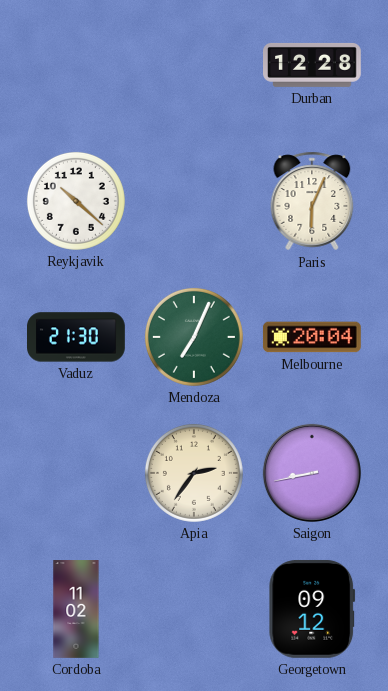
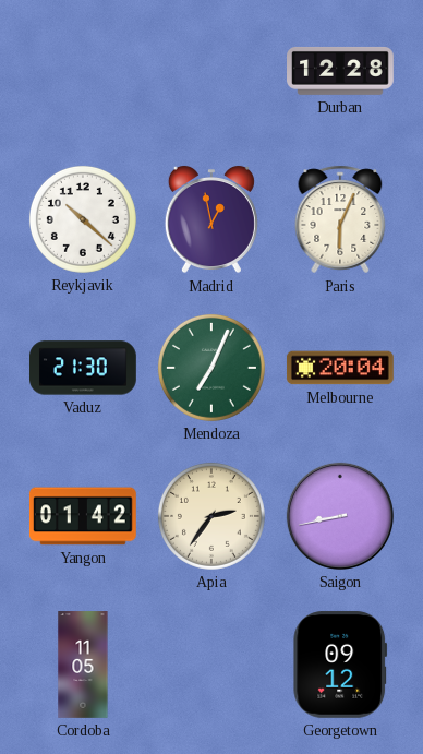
Madrid: none -> 12:58
Yangon: none -> 01:42
Cordoba: 11:02 -> 11:05
